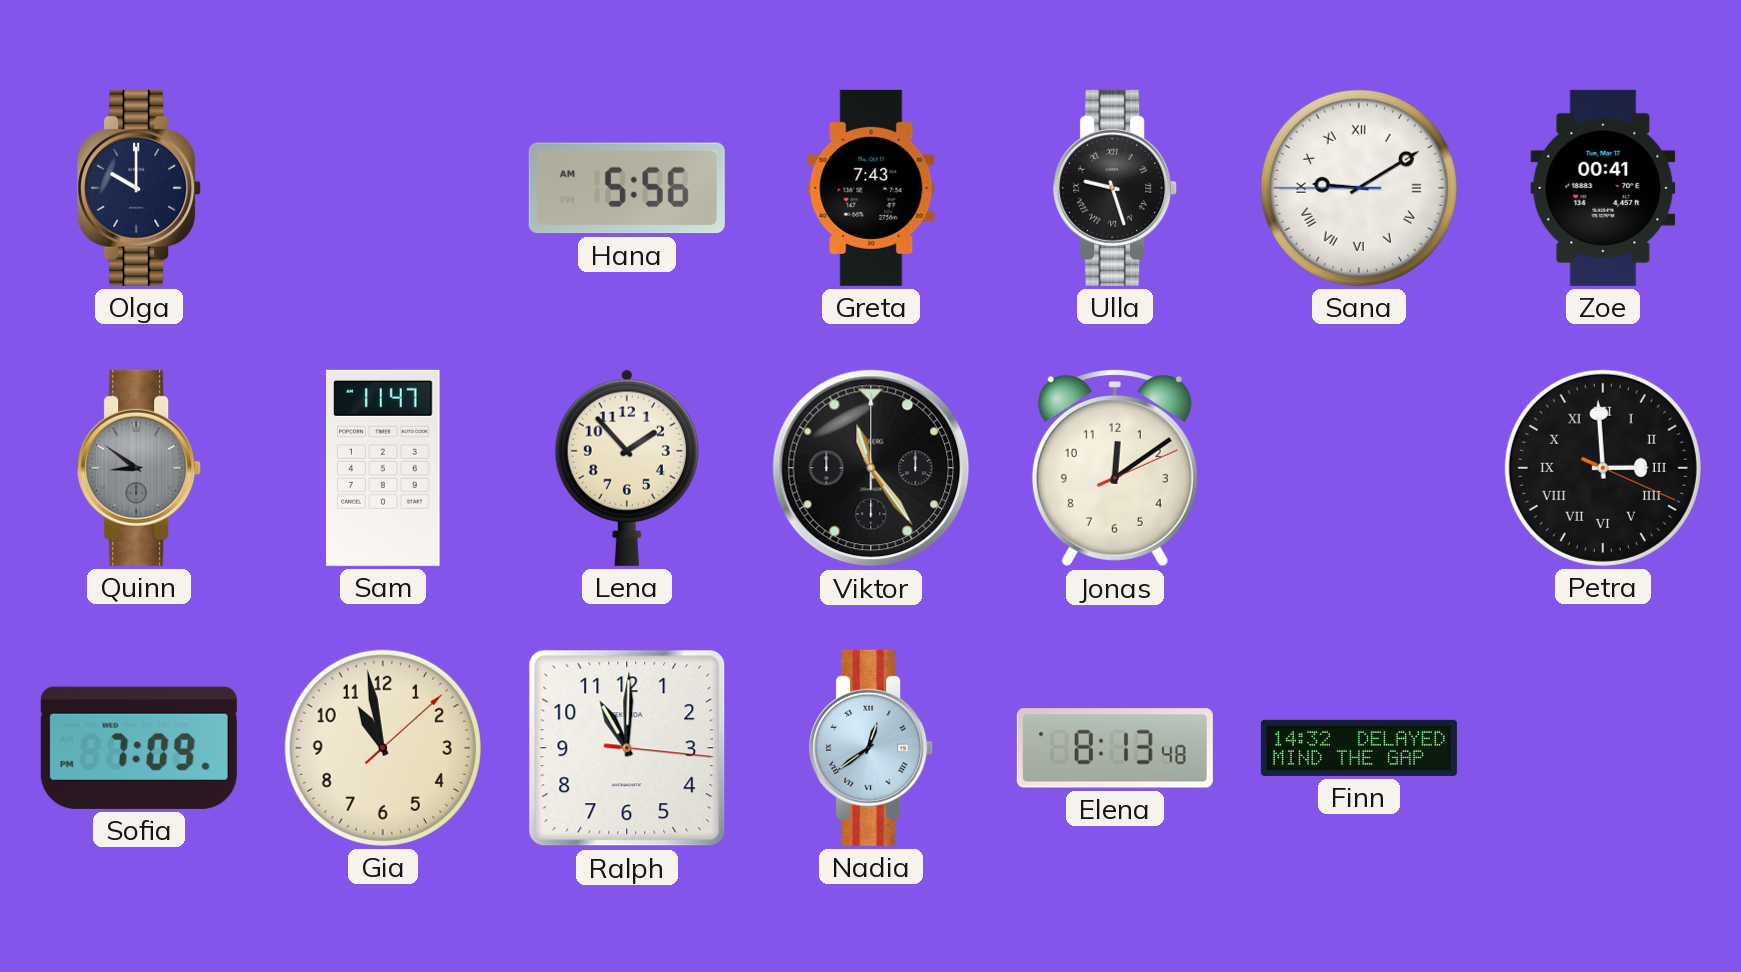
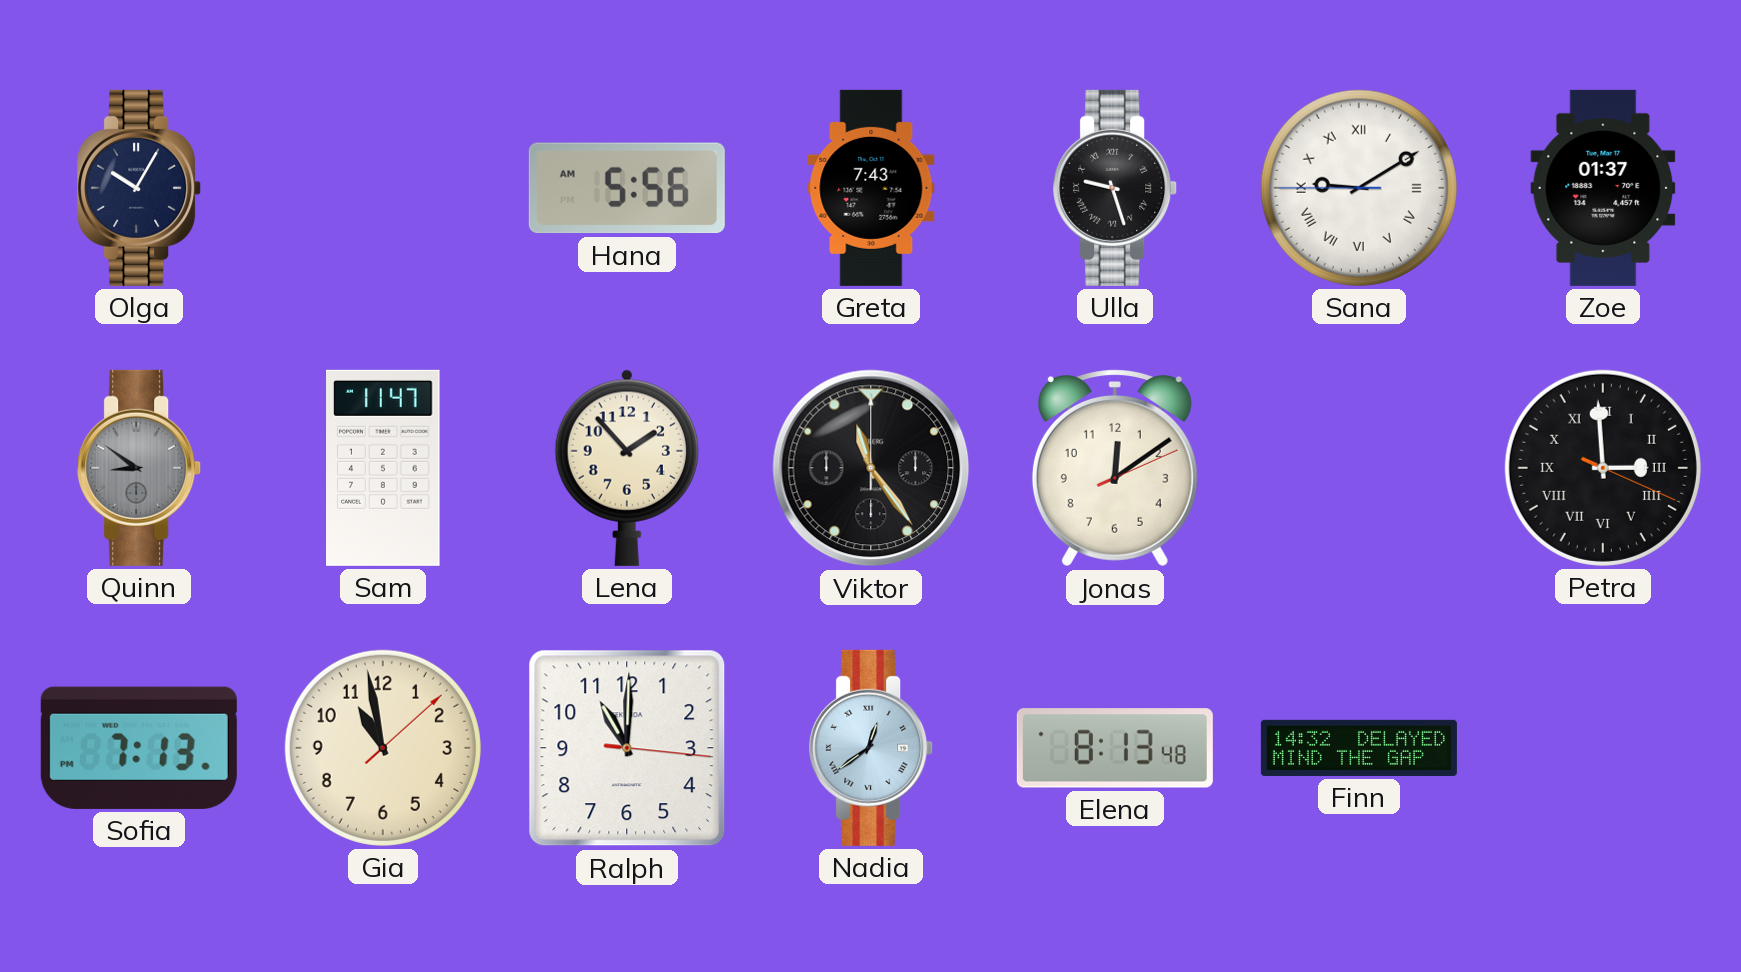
Olga: 10:00 -> 10:05
Zoe: 00:41 -> 01:37
Sofia: 7:09 -> 7:13
